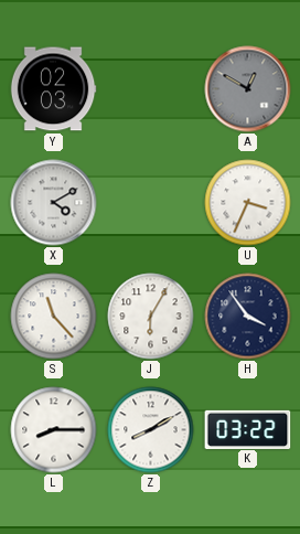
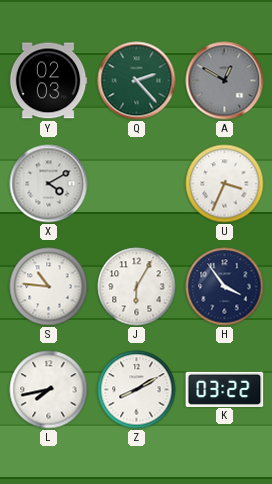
Q: none -> 2:23
S: 11:23 -> 10:46
L: 8:15 -> 7:43
